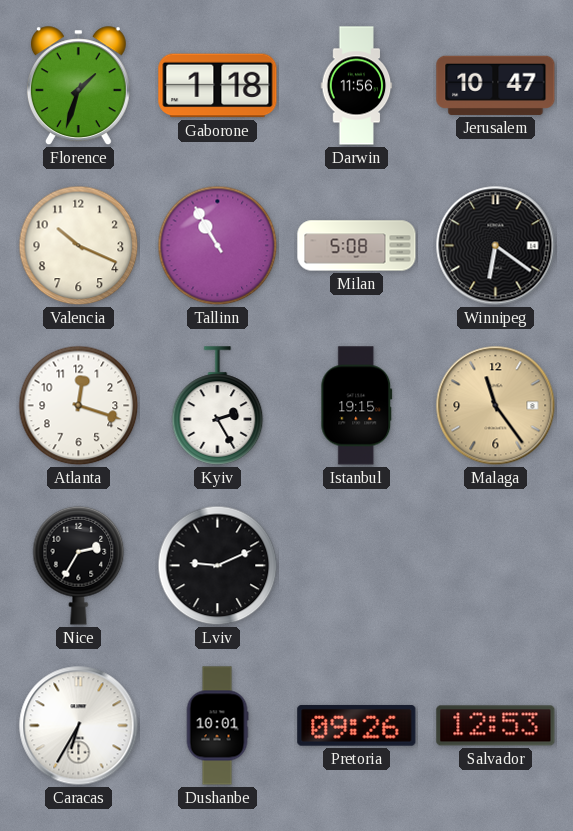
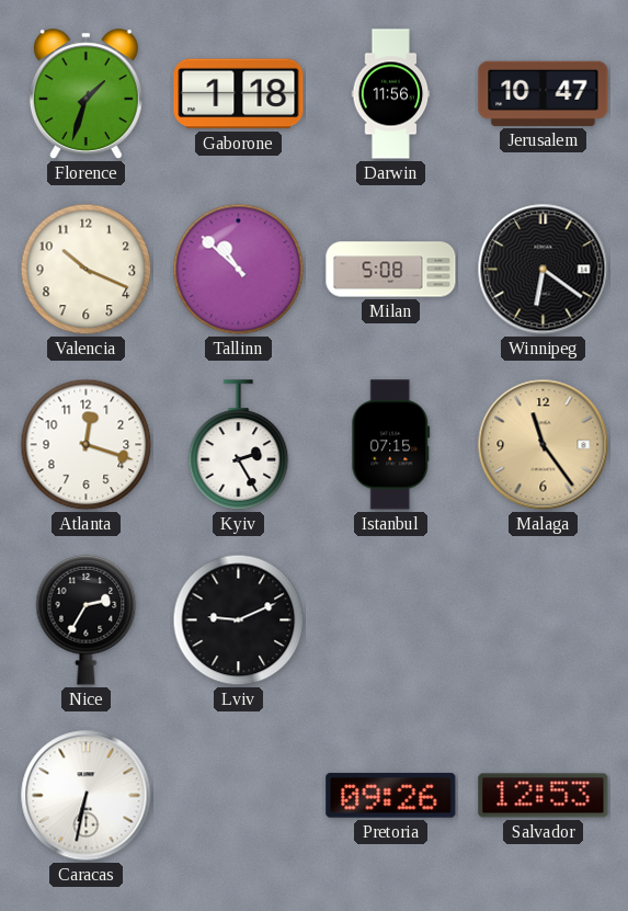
Tallinn: 10:55 -> 10:52
Istanbul: 19:15 -> 07:15
Caracas: 6:35 -> 6:32
Dushanbe: 10:01 -> none
